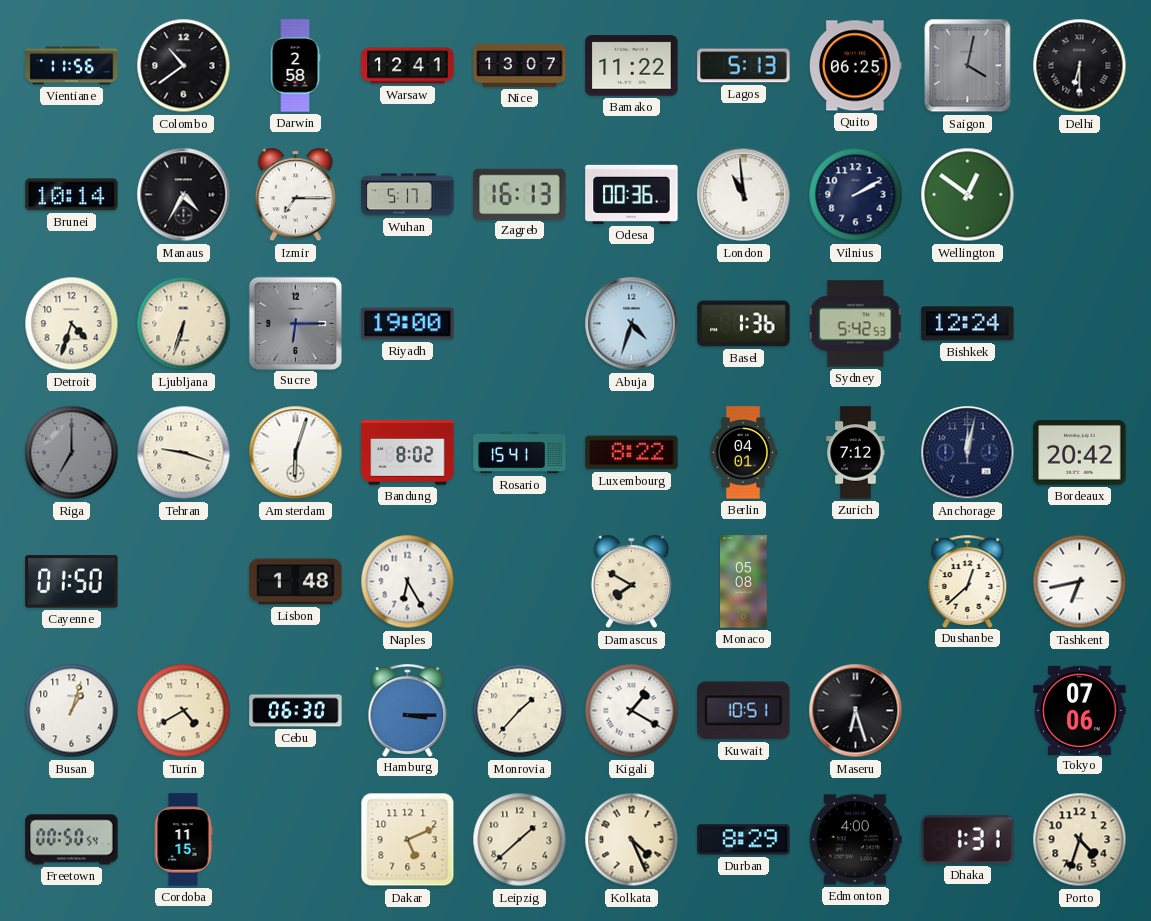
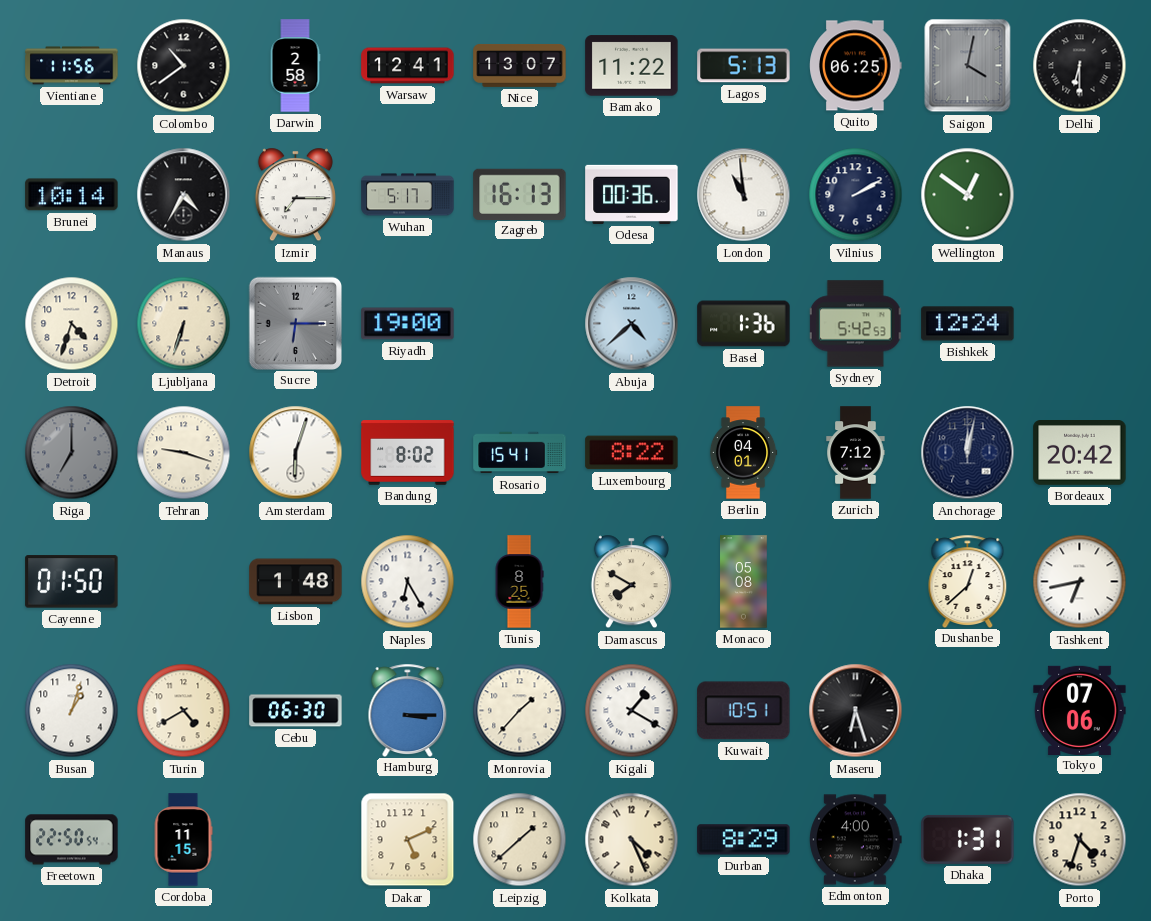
Abuja: 4:33 -> 4:38
Tunis: none -> 8:25
Freetown: 00:50 -> 22:50
